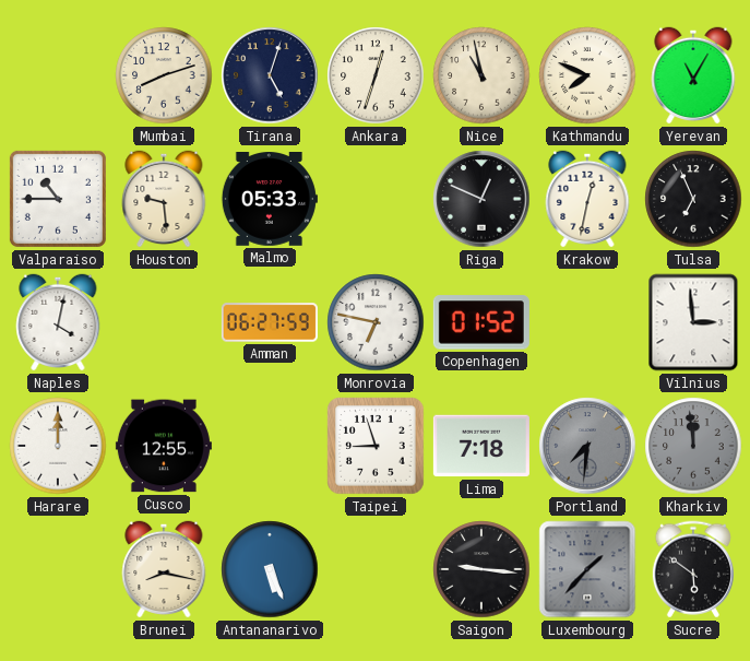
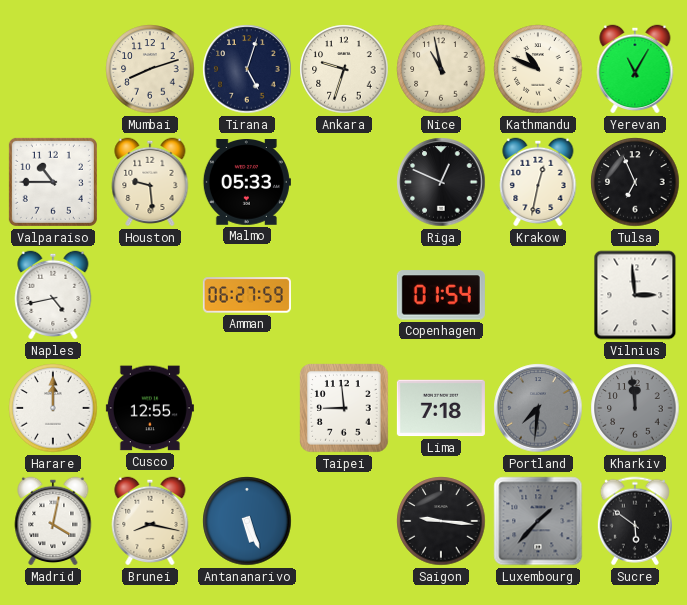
Ankara: 12:33 -> 9:33
Kathmandu: 7:49 -> 10:49
Naples: 4:02 -> 4:43
Monrovia: 6:47 -> none
Copenhagen: 01:52 -> 01:54
Taipei: 8:57 -> 8:59
Madrid: none -> 4:02
